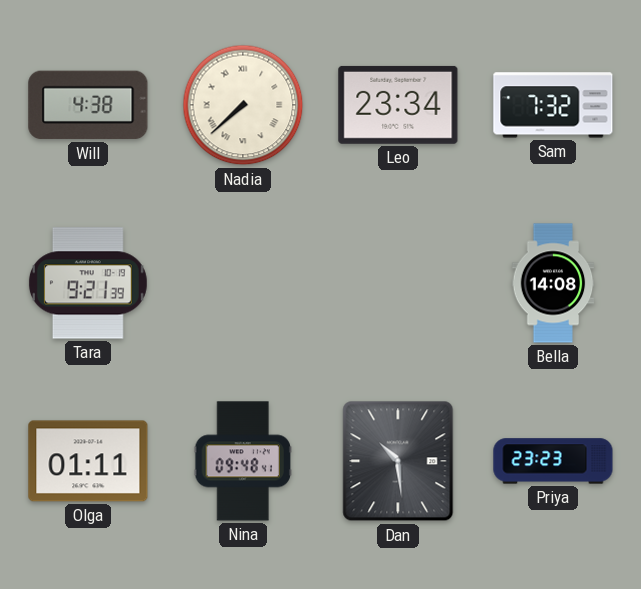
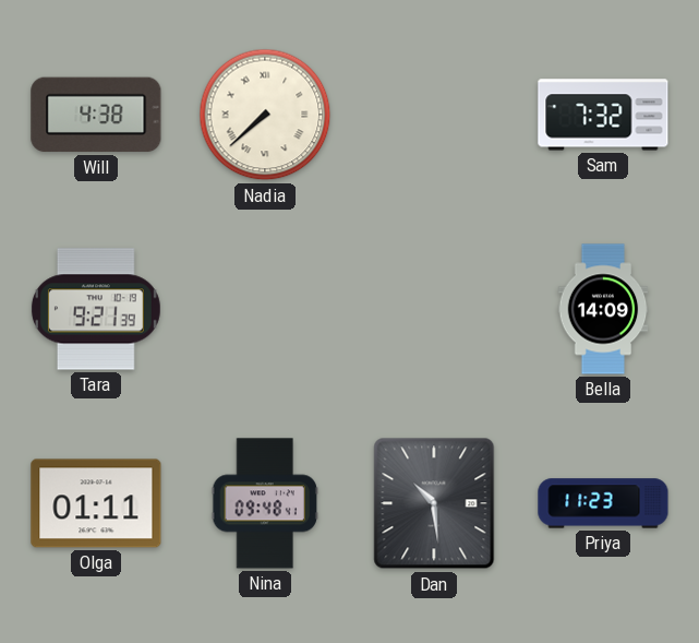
Leo: 23:34 -> none
Bella: 14:08 -> 14:09
Priya: 23:23 -> 11:23
